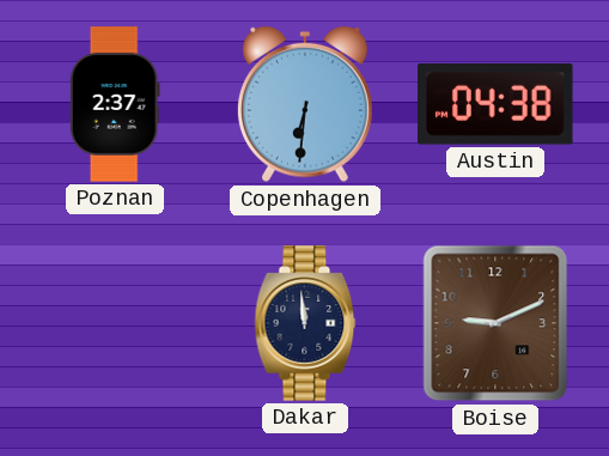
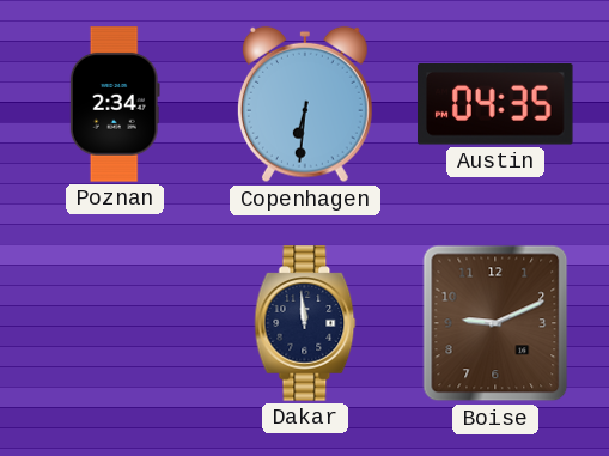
Poznan: 2:37 -> 2:34
Austin: 04:38 -> 04:35
